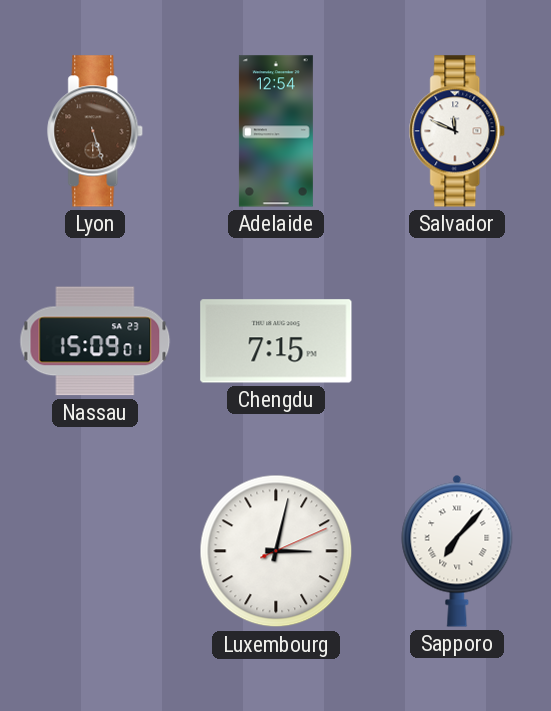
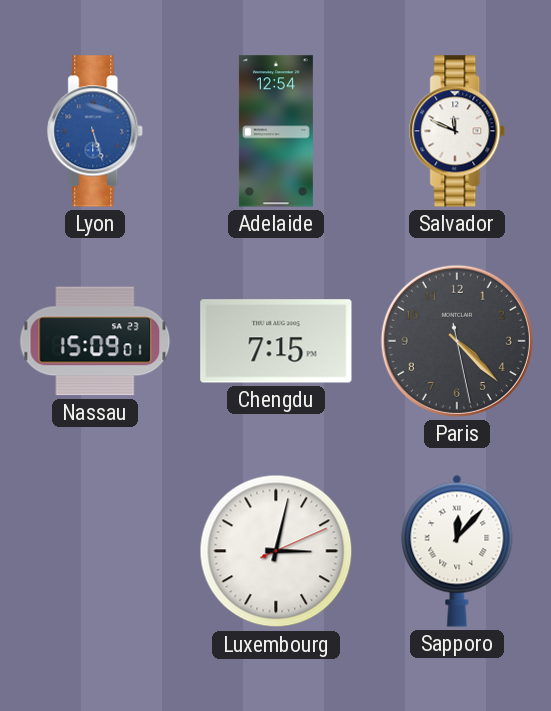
Lyon dial: brown -> blue
Paris: none -> 4:22
Sapporo: 7:07 -> 12:07
